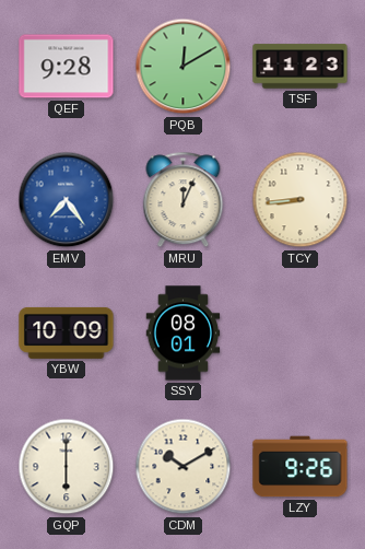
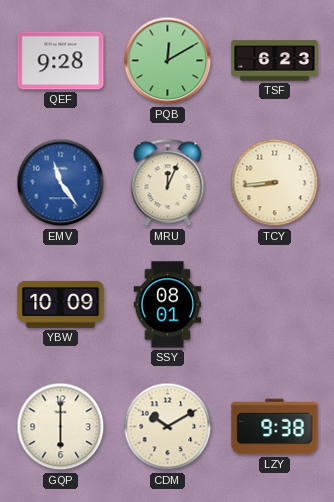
TSF: 11:23 -> 6:23
EMV: 7:24 -> 11:24
LZY: 9:26 -> 9:38
